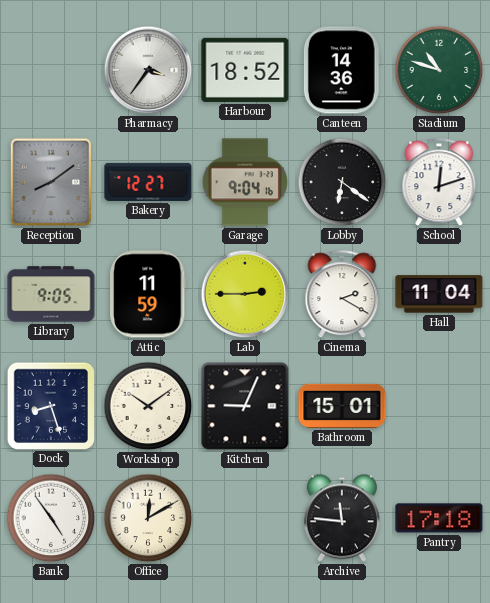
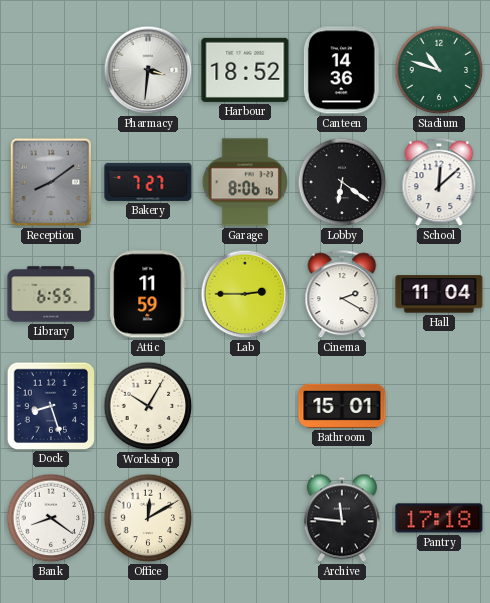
Pharmacy: 3:36 -> 3:31
Bakery: 12:27 -> 7:27
Garage: 9:04 -> 8:06
School: 12:12 -> 12:08
Library: 9:05 -> 6:55
Workshop: 10:09 -> 10:05
Kitchen: 9:04 -> none
Bank: 4:54 -> 8:21
